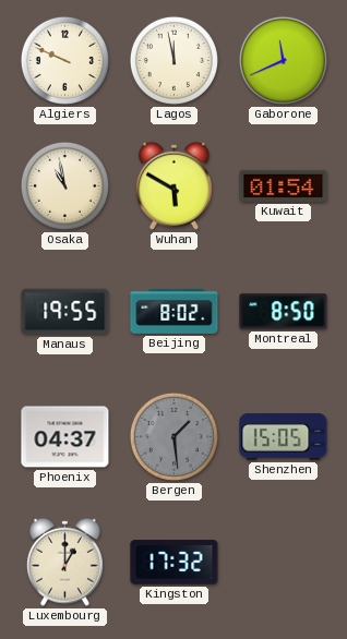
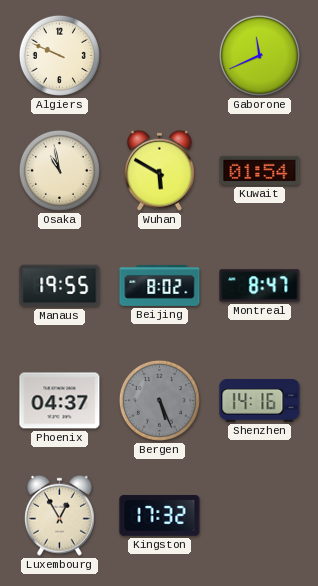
Lagos: 11:58 -> none
Montreal: 8:50 -> 8:47
Bergen: 1:29 -> 5:26
Shenzhen: 15:05 -> 14:16
Luxembourg: 1:00 -> 12:55
